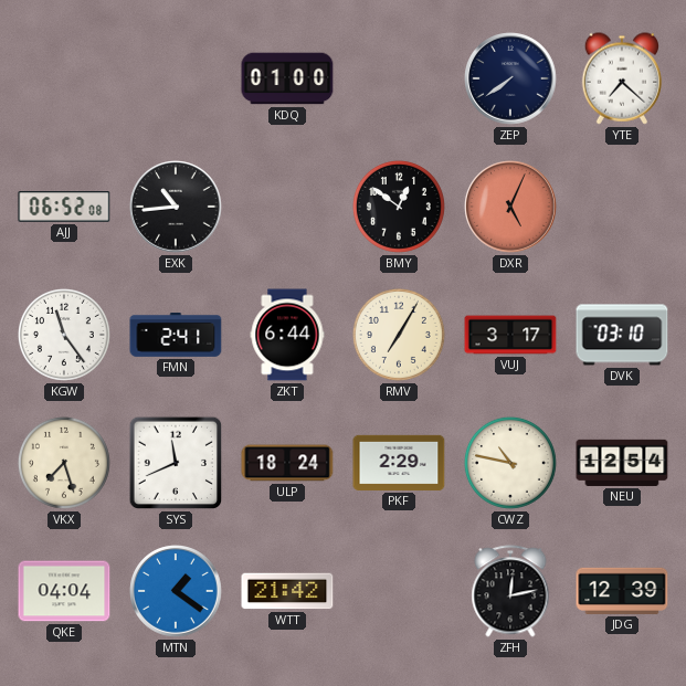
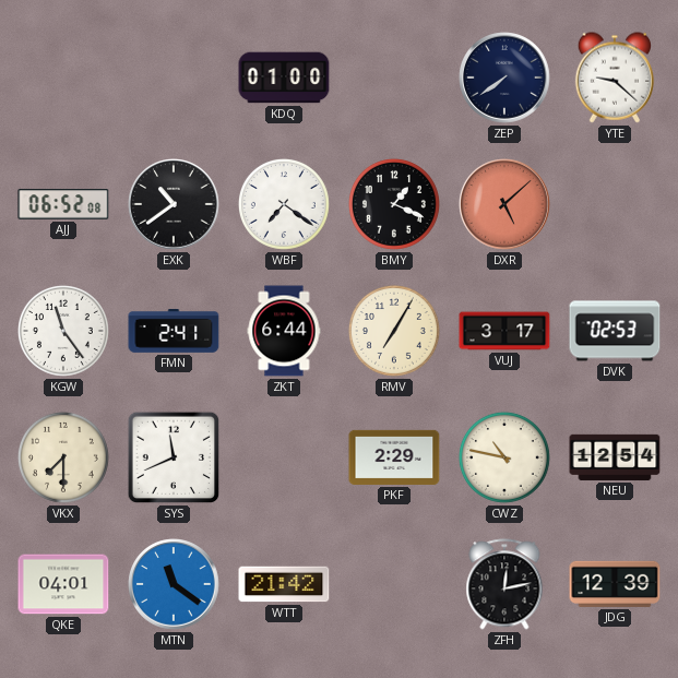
YTE: 7:22 -> 9:22
EXK: 10:44 -> 10:39
WBF: none -> 7:21
BMY: 12:51 -> 1:19
DXR: 5:04 -> 5:08
DVK: 03:10 -> 02:53
VKX: 7:27 -> 7:30
ULP: 18:24 -> none
QKE: 04:04 -> 04:01
MTN: 1:21 -> 11:21
